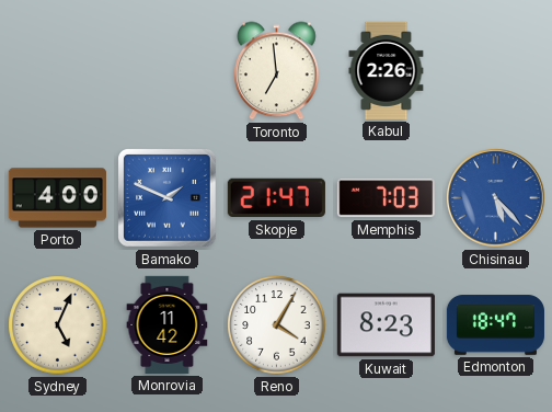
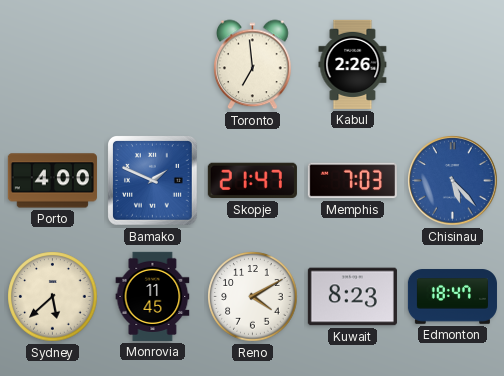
Sydney: 5:04 -> 5:38
Monrovia: 11:42 -> 11:45
Reno: 4:05 -> 4:10
